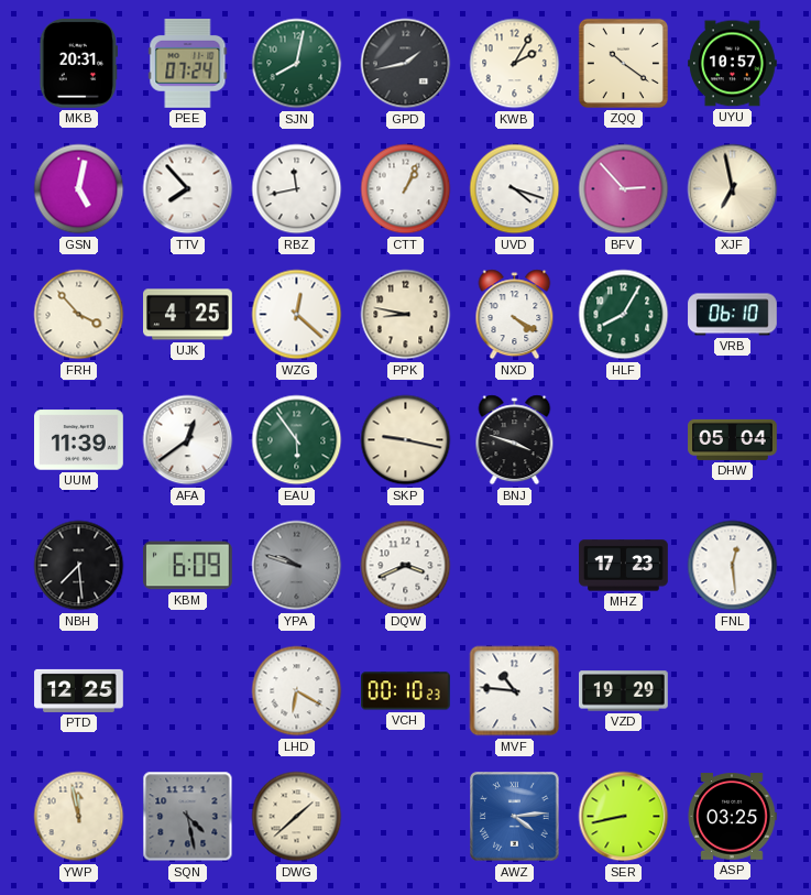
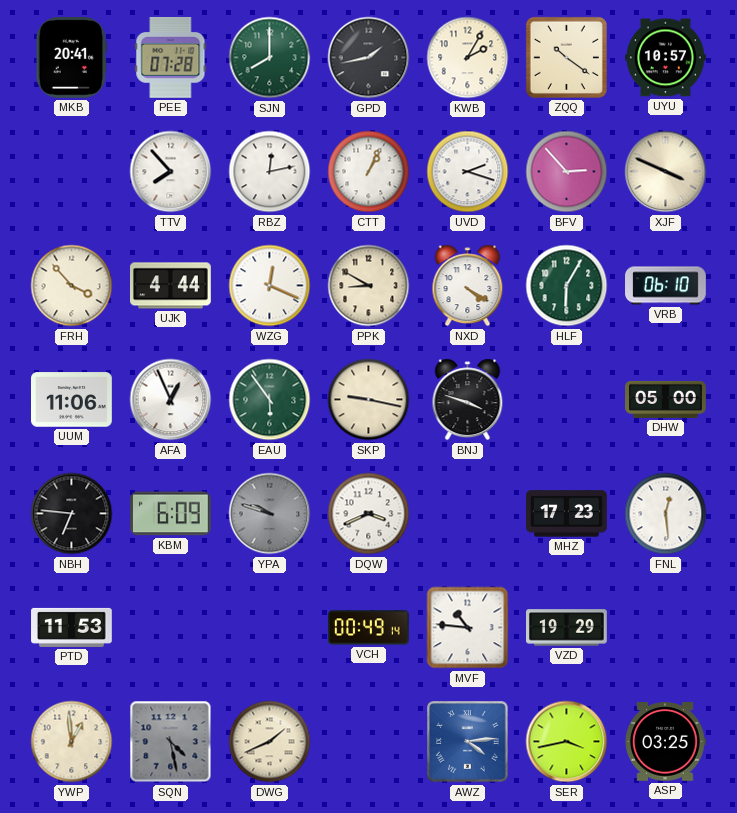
MKB: 20:31 -> 20:41
PEE: 07:24 -> 07:28
SJN: 8:02 -> 8:00
GSN: 5:02 -> none
RBZ: 11:43 -> 12:13
UVD: 4:18 -> 2:18
XJF: 6:58 -> 3:49
UJK: 4:25 -> 4:44
WZG: 12:22 -> 12:19
PPK: 8:47 -> 8:50
HLF: 8:05 -> 6:05
UUM: 11:39 -> 11:06
AFA: 12:39 -> 12:56
DHW: 05:04 -> 05:00
NBH: 7:29 -> 6:46
PTD: 12:25 -> 11:53
LHD: 6:20 -> none
VCH: 00:10 -> 00:49
YWP: 11:58 -> 12:59
DWG: 1:38 -> 1:41
SER: 8:43 -> 3:43
